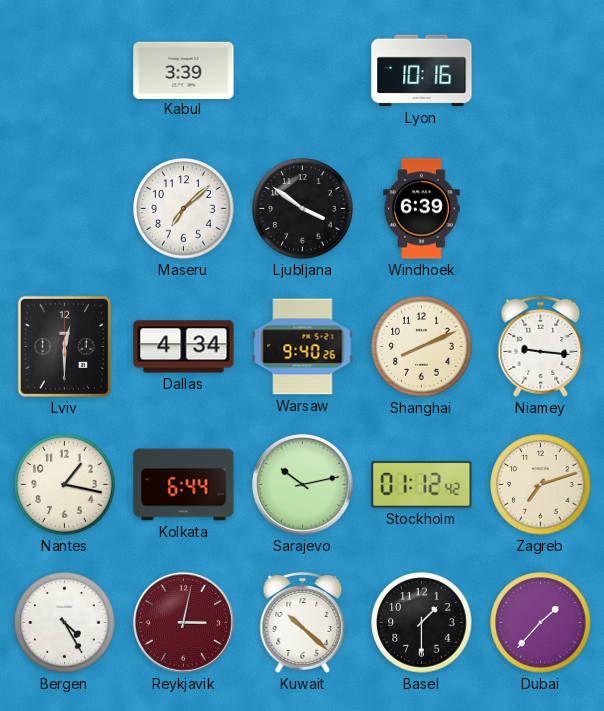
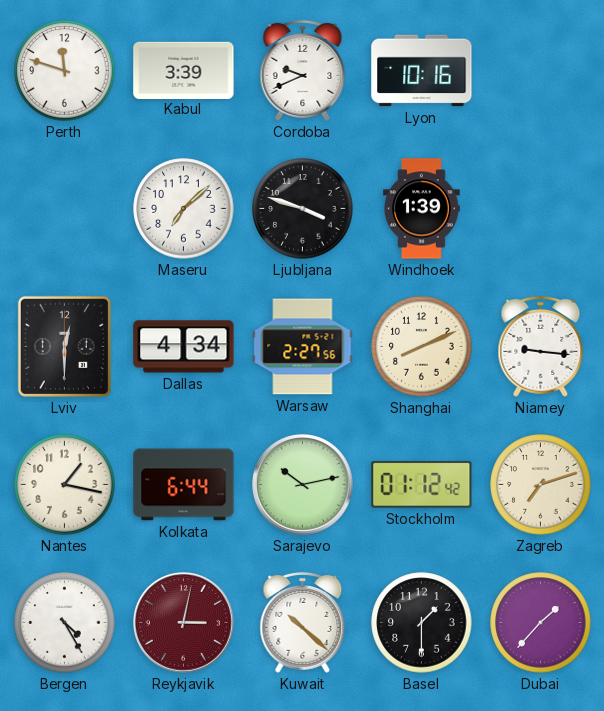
Perth: none -> 11:48
Cordoba: none -> 9:41
Ljubljana: 3:51 -> 3:48
Windhoek: 6:39 -> 1:39
Warsaw: 9:40 -> 2:27
